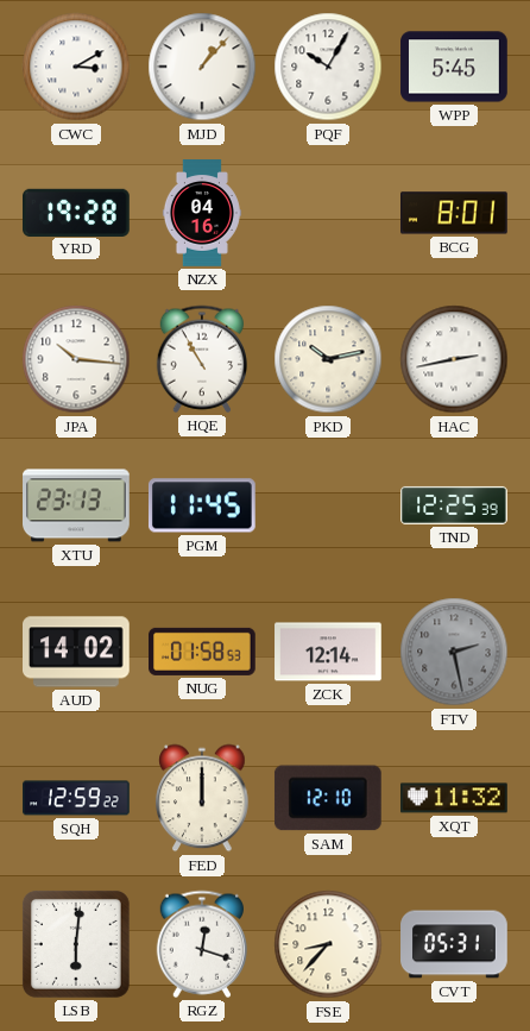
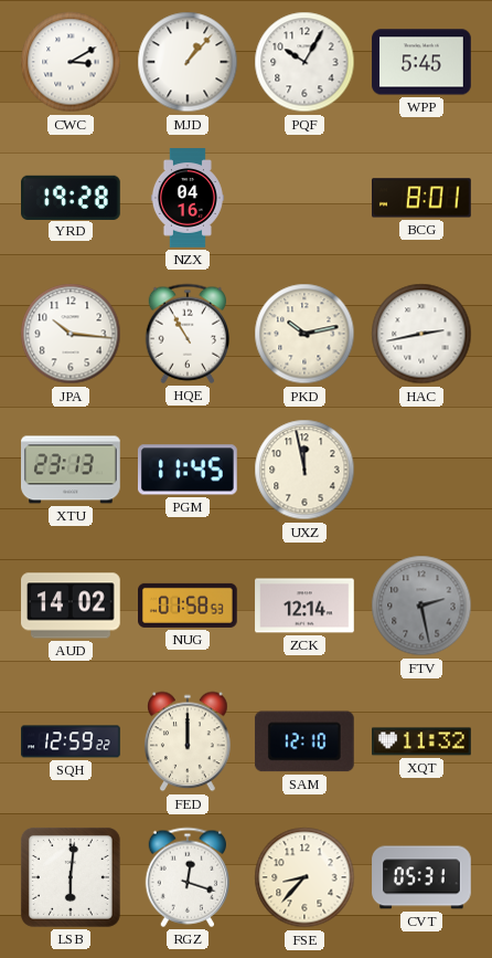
UXZ: none -> 11:58
TND: 12:25 -> none
